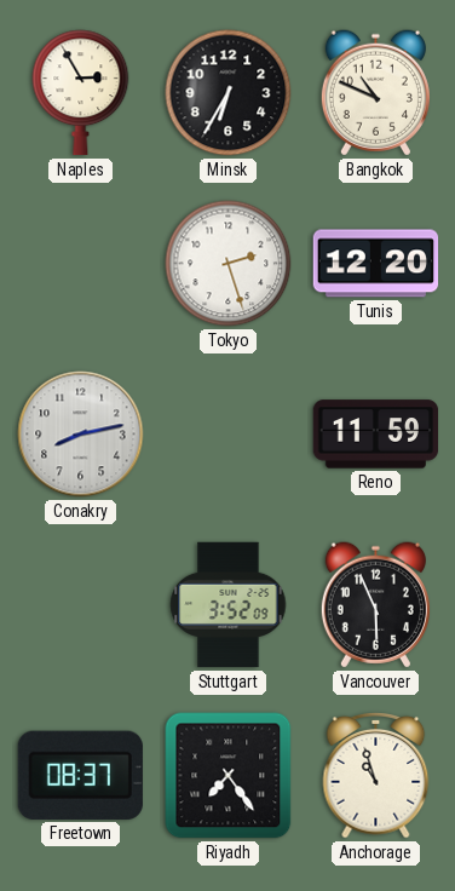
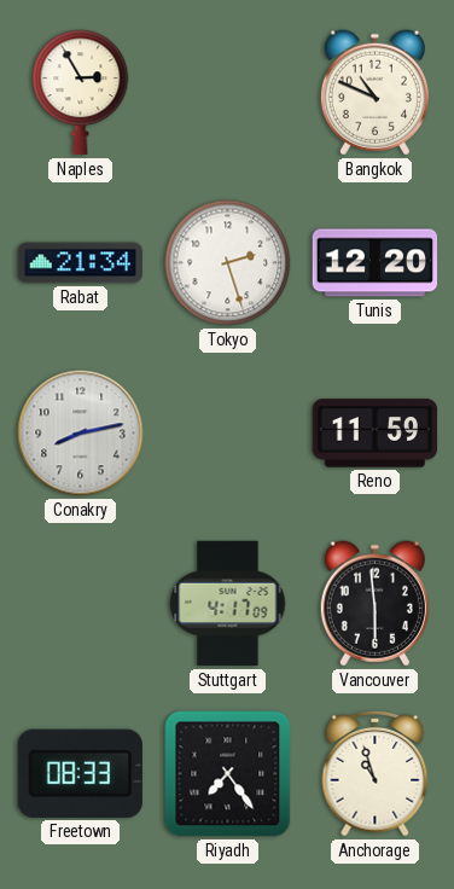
Minsk: 6:35 -> none
Rabat: none -> 21:34
Stuttgart: 3:52 -> 4:17
Vancouver: 5:56 -> 5:59
Freetown: 08:37 -> 08:33
